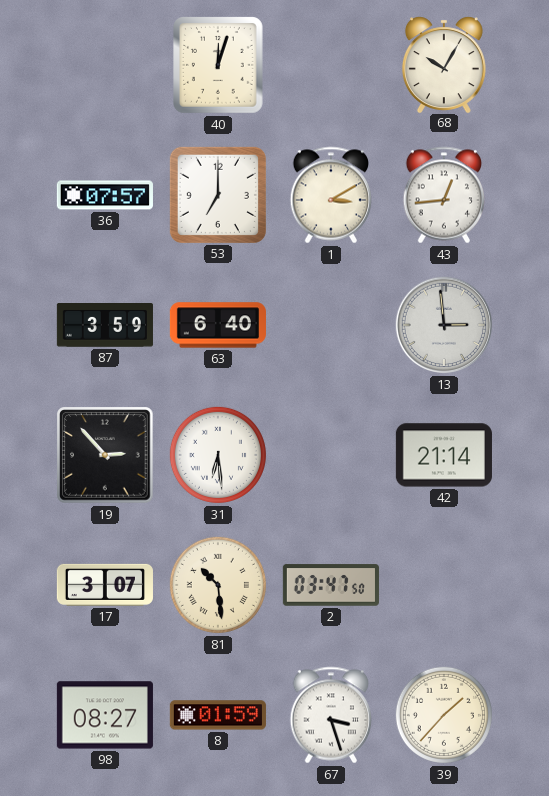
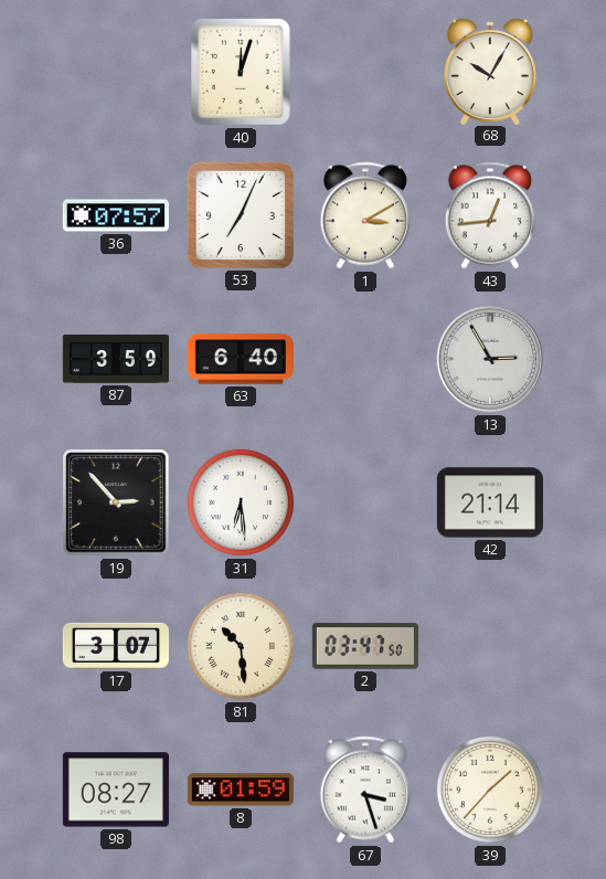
53: 7:00 -> 7:04
13: 2:59 -> 2:55
